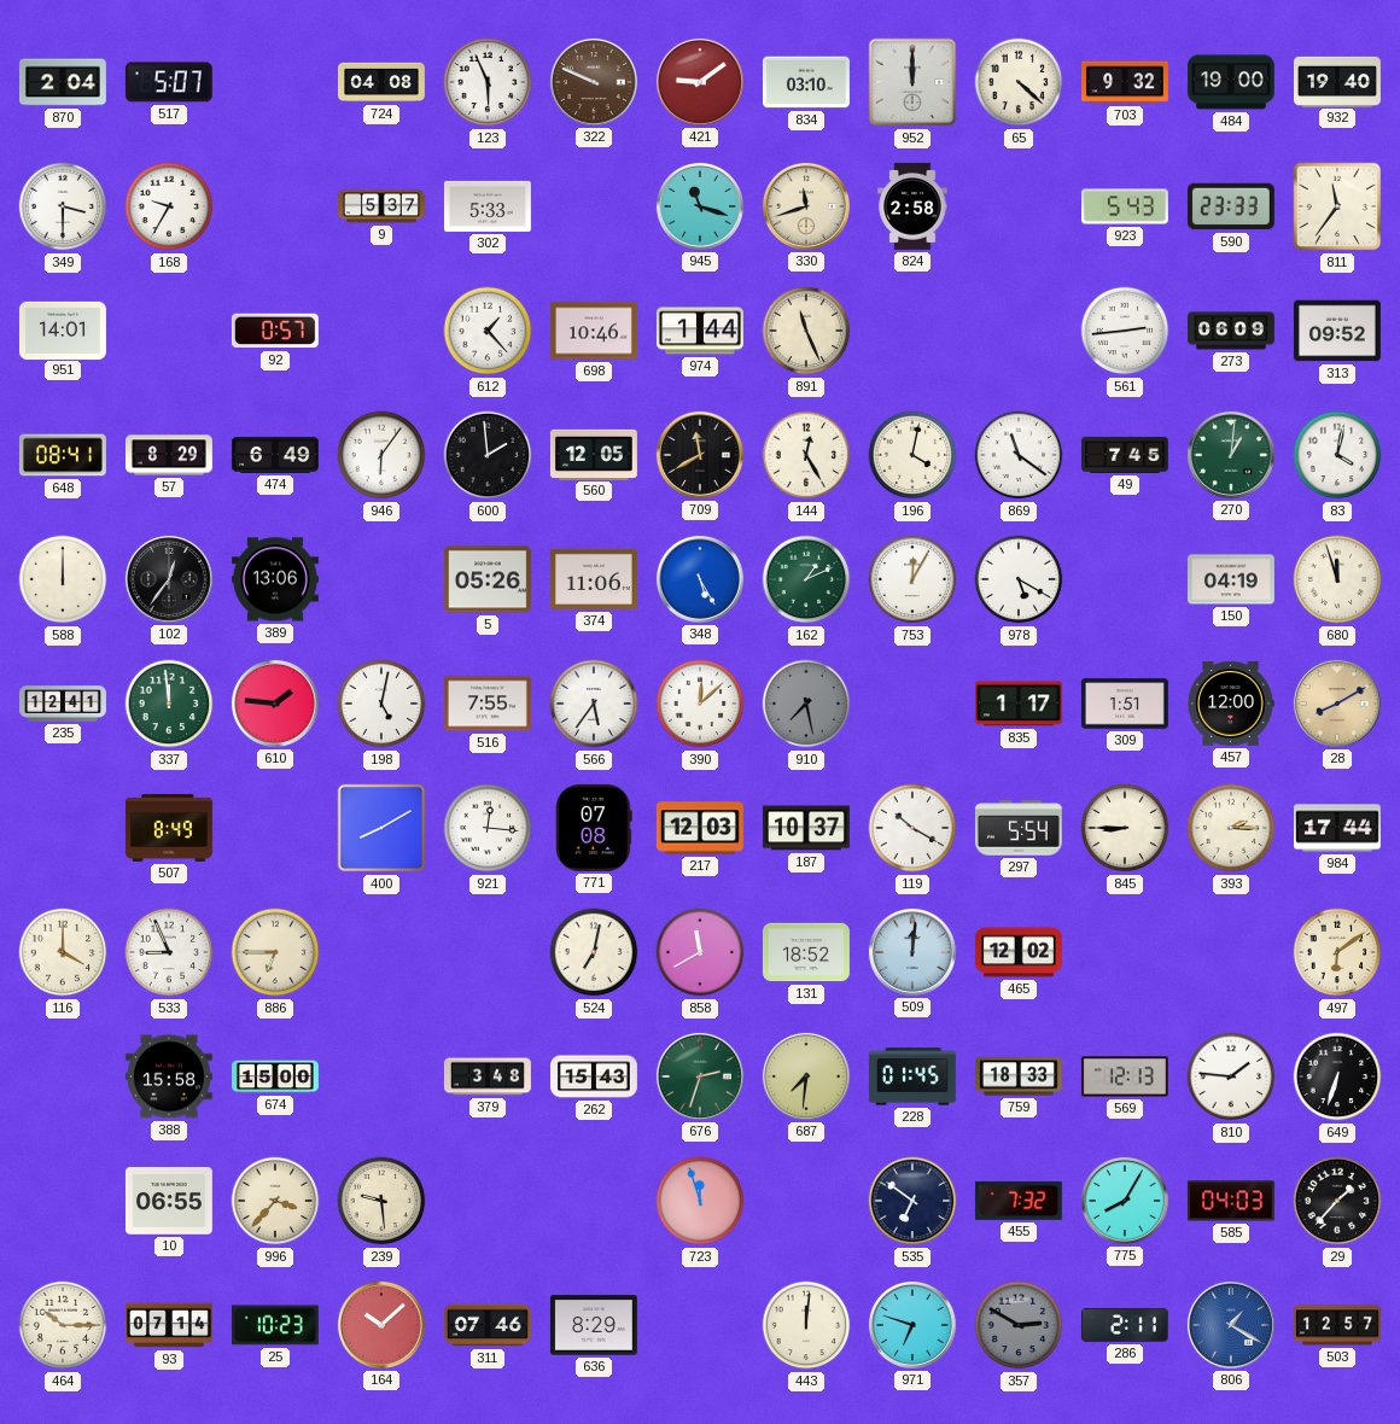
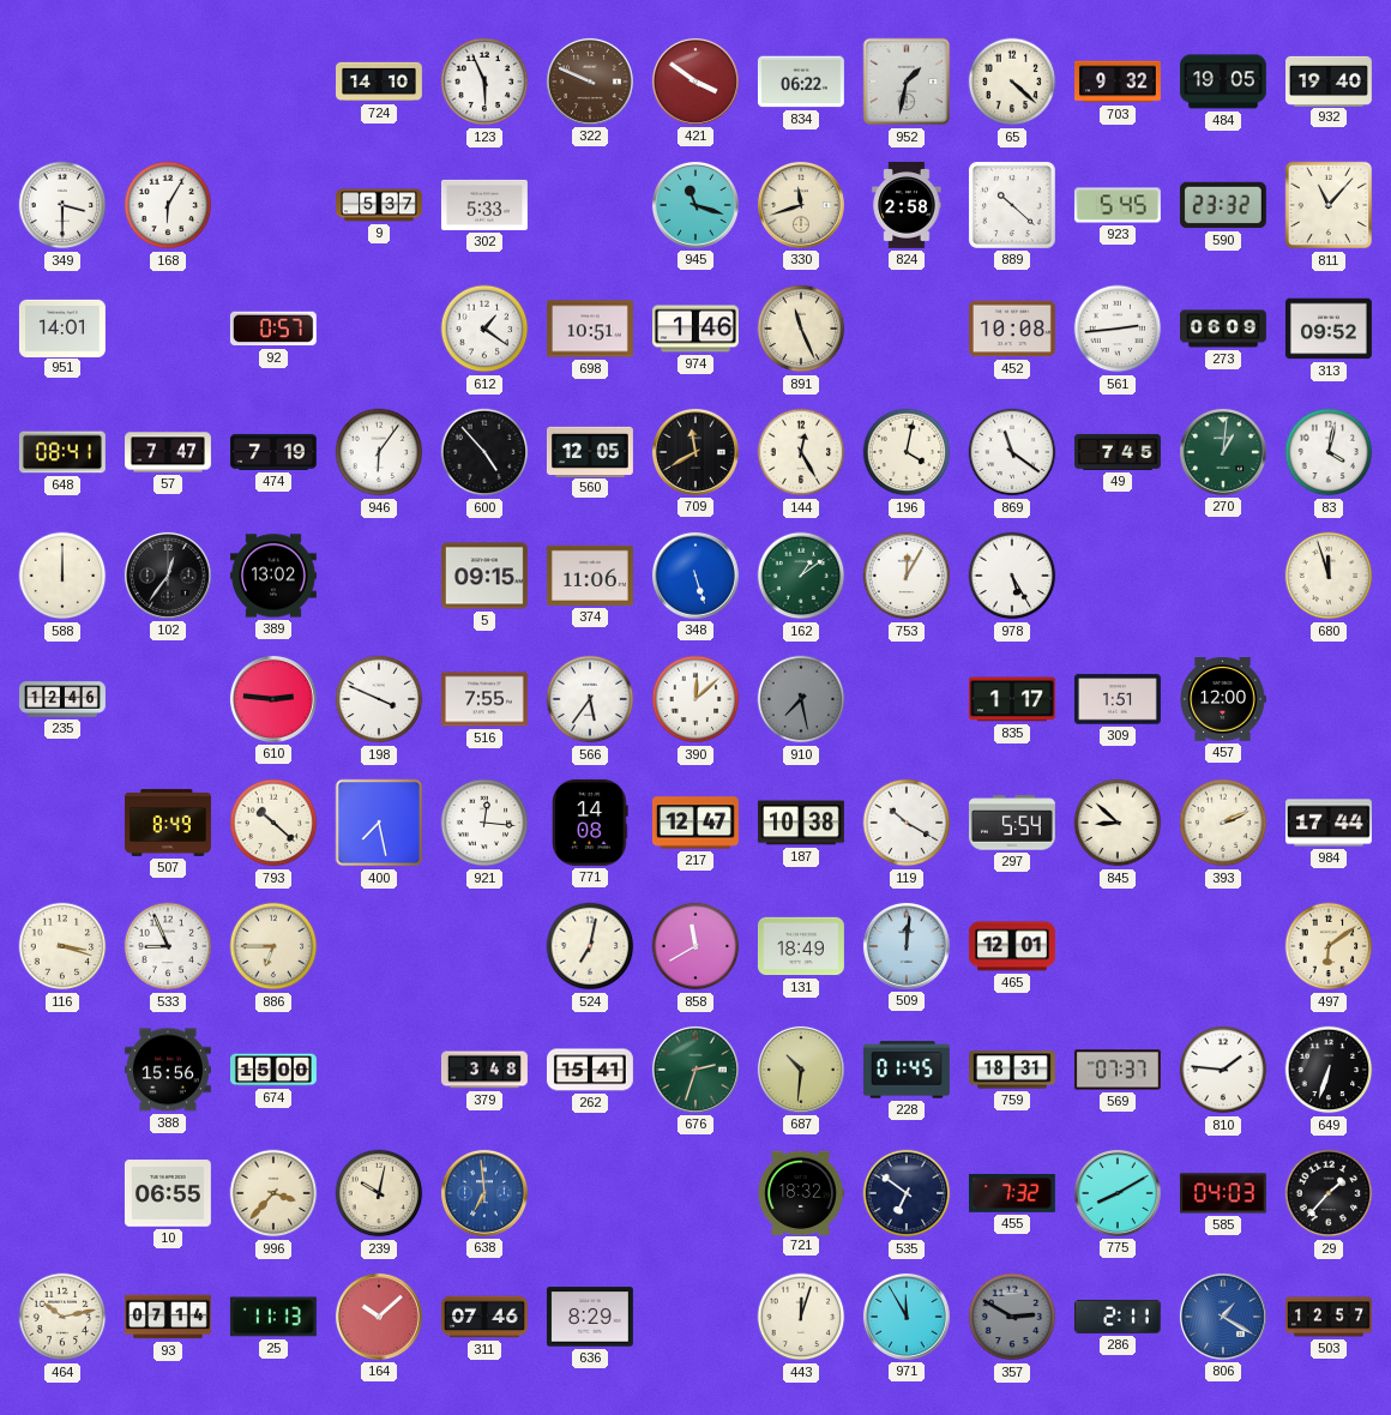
870: 2:04 -> none
517: 5:07 -> none
724: 04:08 -> 14:10
421: 9:09 -> 3:51
834: 03:10 -> 06:22
952: 12:00 -> 1:32
484: 19:00 -> 19:05
168: 9:35 -> 6:05
889: none -> 10:22
923: 5:43 -> 5:45
590: 23:33 -> 23:32
811: 11:36 -> 11:07
612: 1:23 -> 1:21
698: 10:46 -> 10:51
974: 1:44 -> 1:46
452: none -> 10:08
57: 8:29 -> 7:47
474: 6:49 -> 7:19
600: 1:59 -> 4:53
389: 13:06 -> 13:02
5: 05:26 -> 09:15
348: 5:25 -> 5:27
162: 1:11 -> 1:09
978: 5:20 -> 5:25
150: 04:19 -> none
235: 12:41 -> 12:46
337: 11:59 -> none
610: 1:46 -> 2:46
198: 5:02 -> 3:49
28: 8:10 -> none
793: none -> 10:22
400: 8:10 -> 7:28
771: 07:08 -> 14:08
217: 12:03 -> 12:47
187: 10:37 -> 10:38
845: 8:45 -> 8:52
393: 2:15 -> 2:11
116: 4:00 -> 3:18
131: 18:52 -> 18:49
465: 12:02 -> 12:01
388: 15:58 -> 15:56
262: 15:43 -> 15:41
687: 7:31 -> 10:31
759: 18:33 -> 18:31
569: 12:13 -> 07:37
239: 9:29 -> 10:02
638: none -> 6:59
723: 11:57 -> none
721: none -> 18:32
775: 8:05 -> 8:10
464: 10:15 -> 10:13
25: 10:23 -> 11:13
443: 12:01 -> 12:03
971: 6:48 -> 11:55
